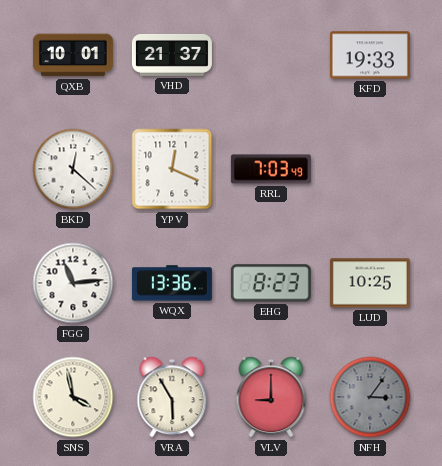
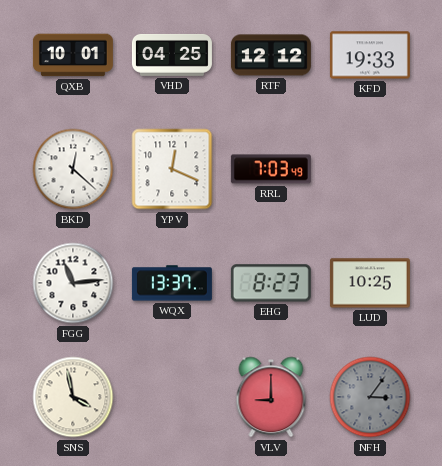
VHD: 21:37 -> 04:25
RTF: none -> 12:12
WQX: 13:36 -> 13:37
VRA: 5:55 -> none
